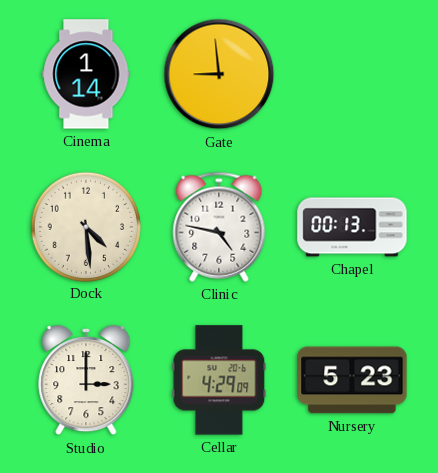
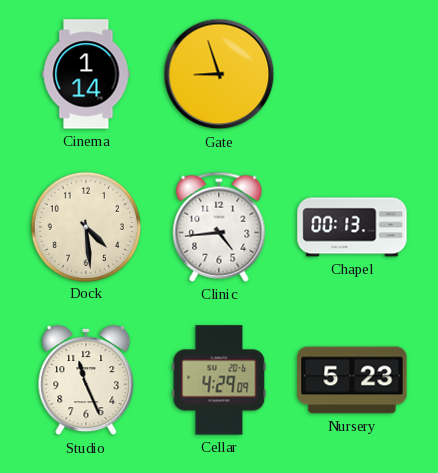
Gate: 8:59 -> 8:57
Clinic: 4:47 -> 4:44
Studio: 3:00 -> 11:26
